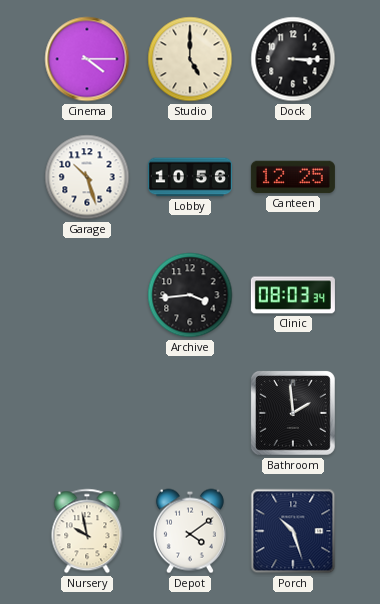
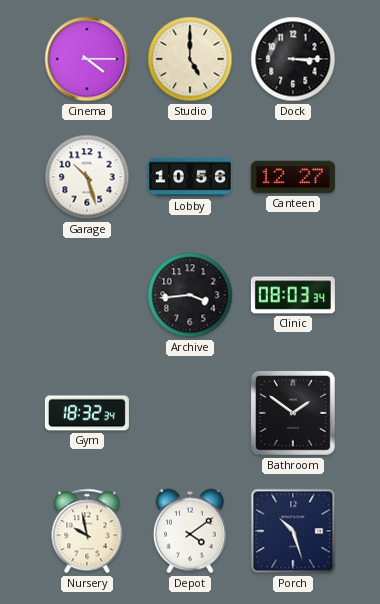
Canteen: 12:25 -> 12:27
Gym: none -> 18:32
Bathroom: 1:59 -> 1:51
